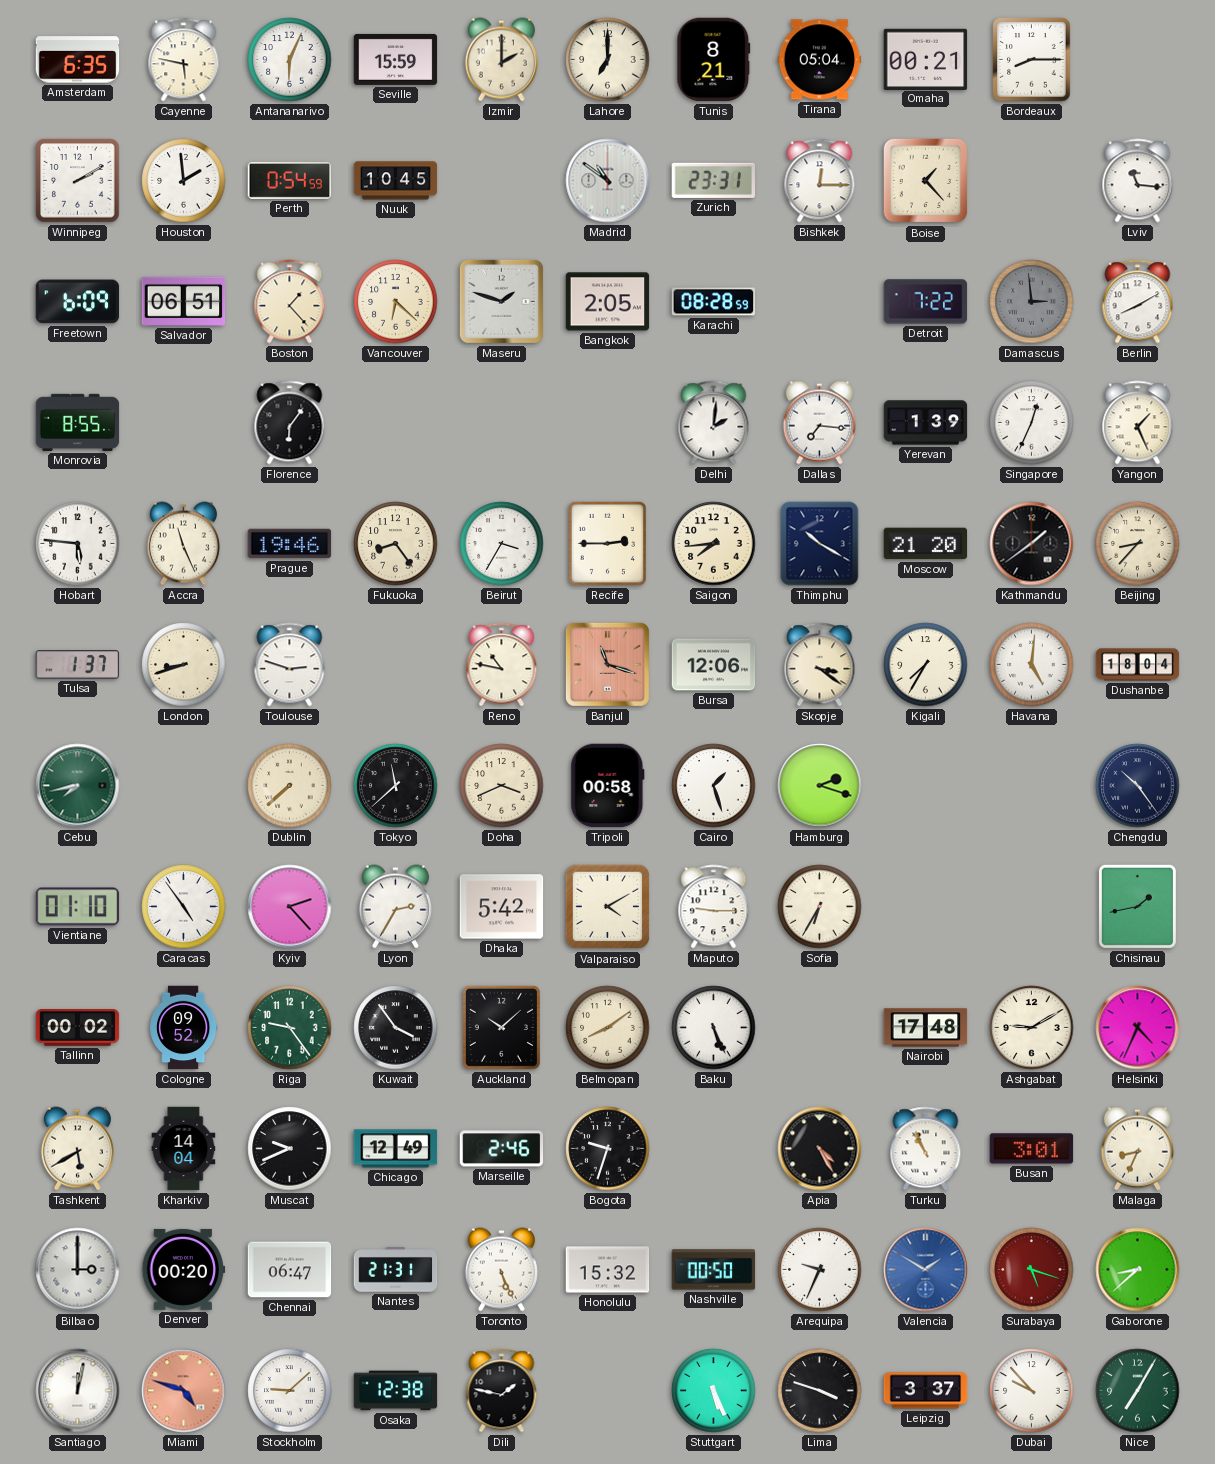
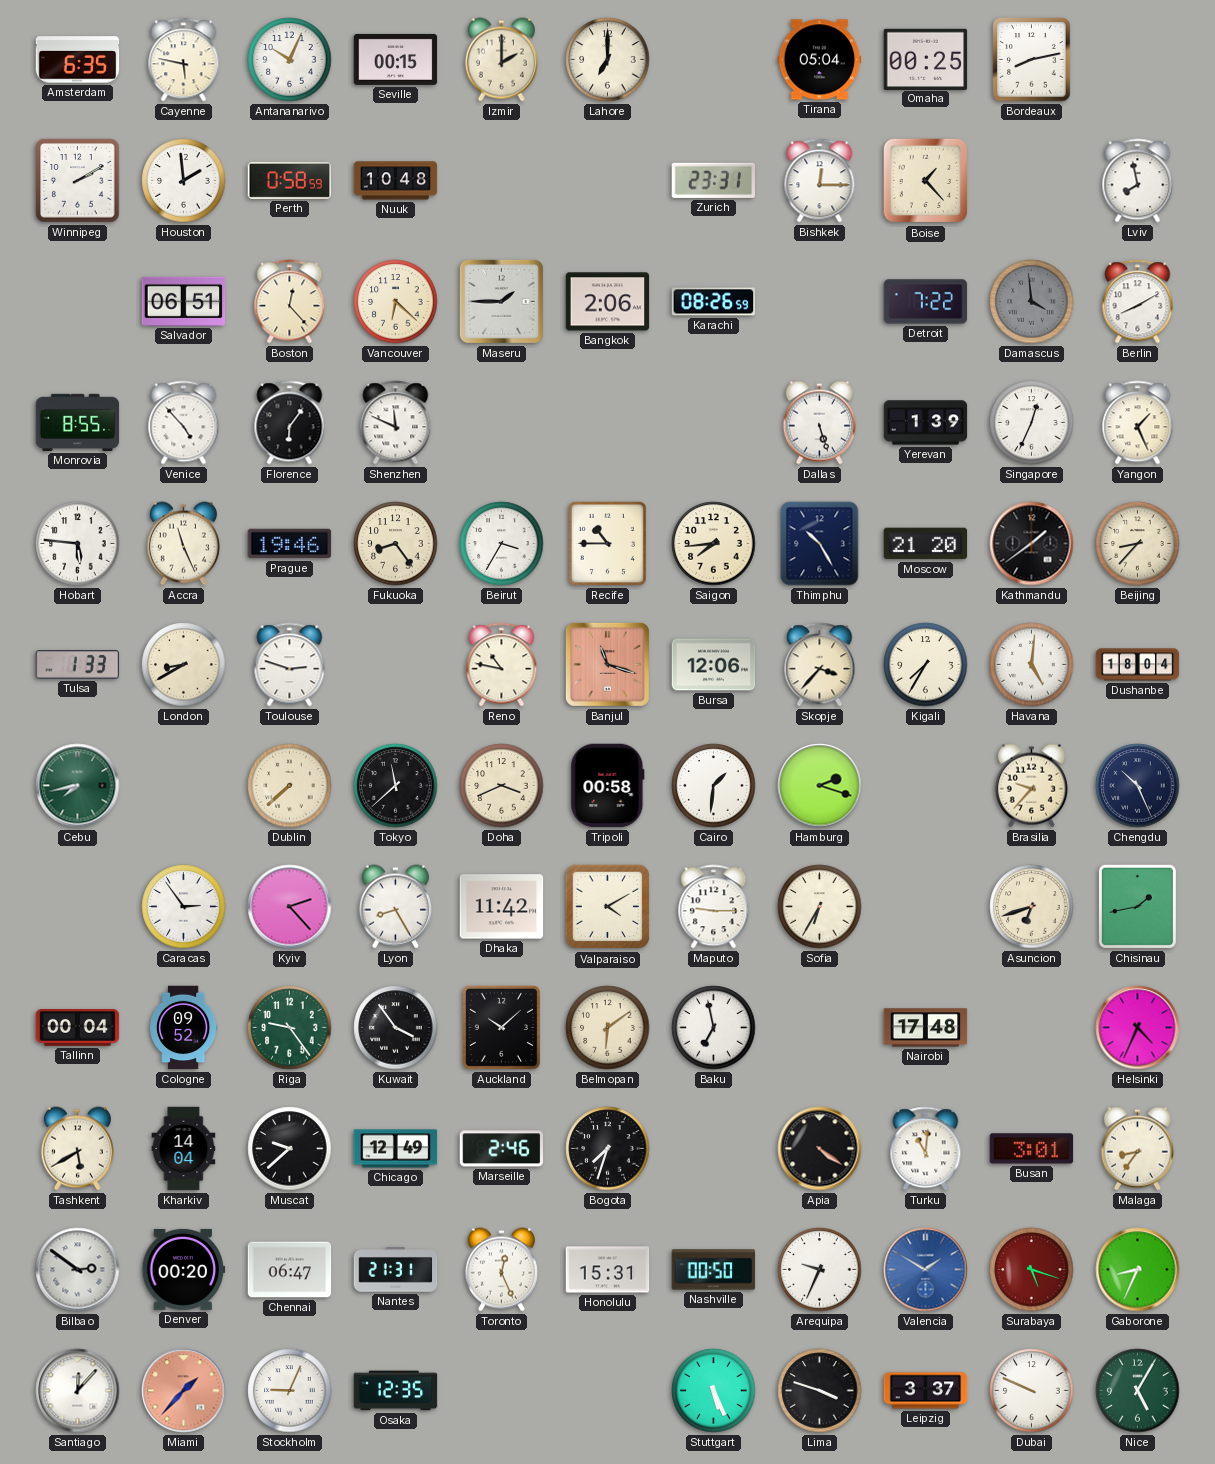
Antananarivo: 6:04 -> 10:04
Seville: 15:59 -> 00:15
Tunis: 8:21 -> none
Omaha: 00:21 -> 00:25
Bordeaux: 8:15 -> 8:13
Perth: 0:54 -> 0:58
Nuuk: 10:45 -> 10:48
Madrid: 10:51 -> none
Lviv: 11:16 -> 7:58
Freetown: 6:09 -> none
Boston: 1:23 -> 12:23
Maseru: 1:48 -> 1:45
Bangkok: 2:05 -> 2:06
Karachi: 08:28 -> 08:26
Damascus: 2:59 -> 3:59
Venice: none -> 4:53
Shenzhen: none -> 11:49
Delhi: 2:01 -> none
Dallas: 7:16 -> 5:27
Recife: 2:45 -> 10:45
Thimphu: 10:20 -> 10:25
Tulsa: 1:37 -> 1:33
London: 8:42 -> 8:40
Skopje: 3:21 -> 3:37
Cairo: 1:27 -> 1:31
Brasilia: none -> 9:37
Chengdu: 10:24 -> 10:26
Vientiane: 01:10 -> none
Caracas: 4:54 -> 2:54
Lyon: 2:35 -> 8:25
Dhaka: 5:42 -> 11:42
Asuncion: none -> 6:42
Tallinn: 00:02 -> 00:04
Belmopan: 8:09 -> 6:09
Baku: 5:26 -> 6:58
Ashgabat: 9:10 -> none
Muscat: 9:41 -> 9:38
Bogota: 9:33 -> 7:33
Apia: 4:25 -> 4:21
Turku: 10:56 -> 11:01
Malaga: 8:34 -> 8:36
Bilbao: 3:00 -> 2:51
Toronto: 5:26 -> 12:26
Honolulu: 15:32 -> 15:31
Gaborone: 8:38 -> 8:34
Santiago: 12:02 -> 12:07
Miami: 4:48 -> 1:37
Stockholm: 9:08 -> 9:04
Osaka: 12:38 -> 12:35
Dili: 1:47 -> none
Dubai: 9:53 -> 9:49
Nice: 7:05 -> 5:05
